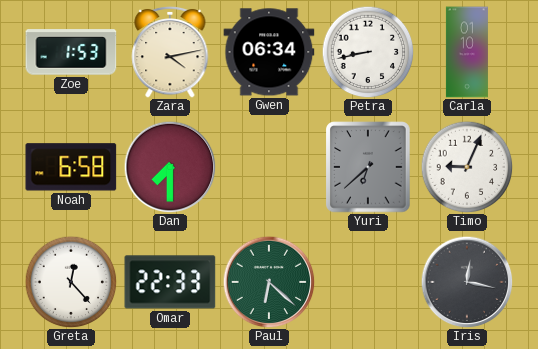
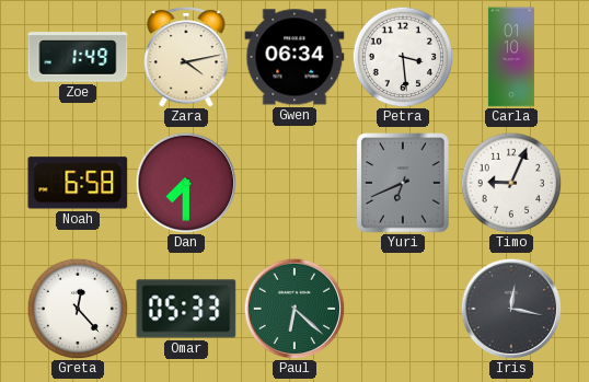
Zoe: 1:53 -> 1:49
Petra: 8:43 -> 3:29
Yuri: 6:38 -> 6:41
Omar: 22:33 -> 05:33
